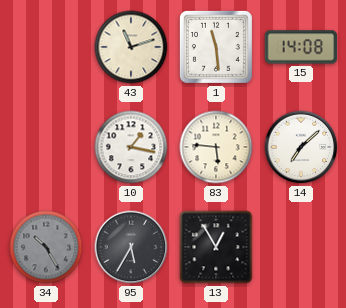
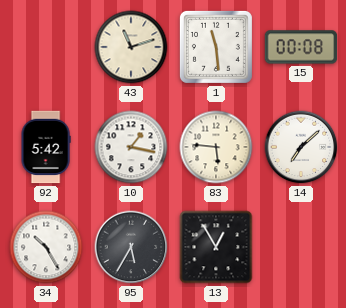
15: 14:08 -> 00:08
92: none -> 5:42
34 dial: grey -> white
